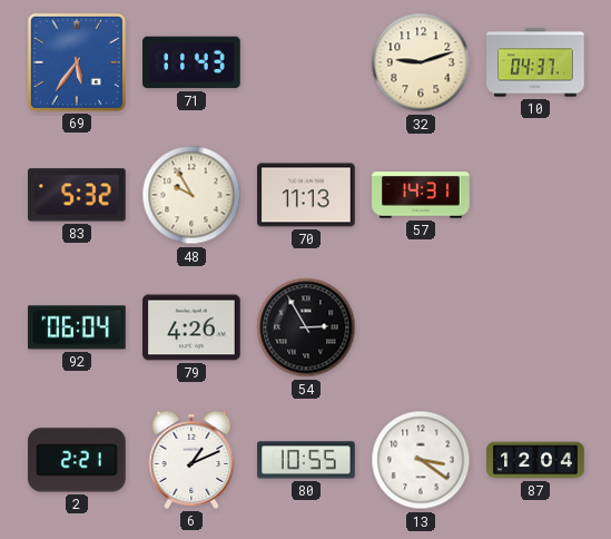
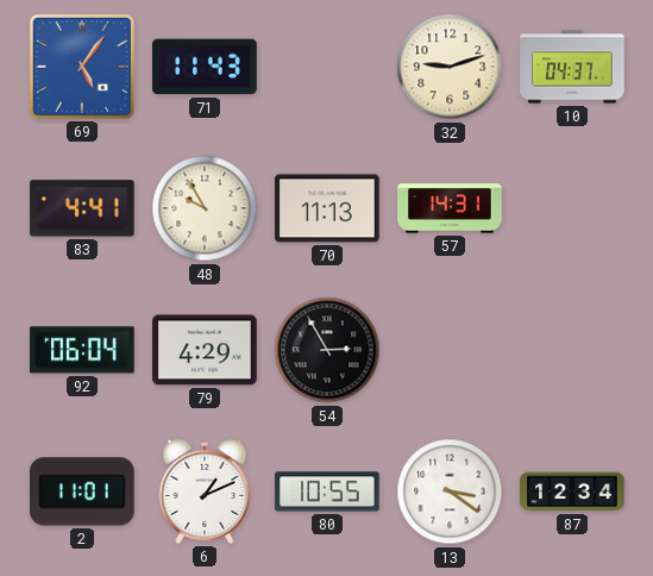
69: 5:36 -> 5:06
83: 5:32 -> 4:41
79: 4:26 -> 4:29
2: 2:21 -> 11:01
87: 12:04 -> 12:34
